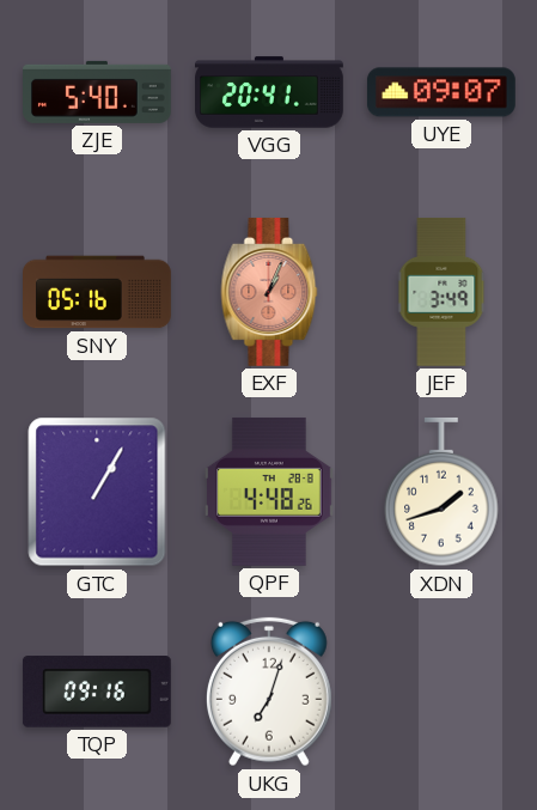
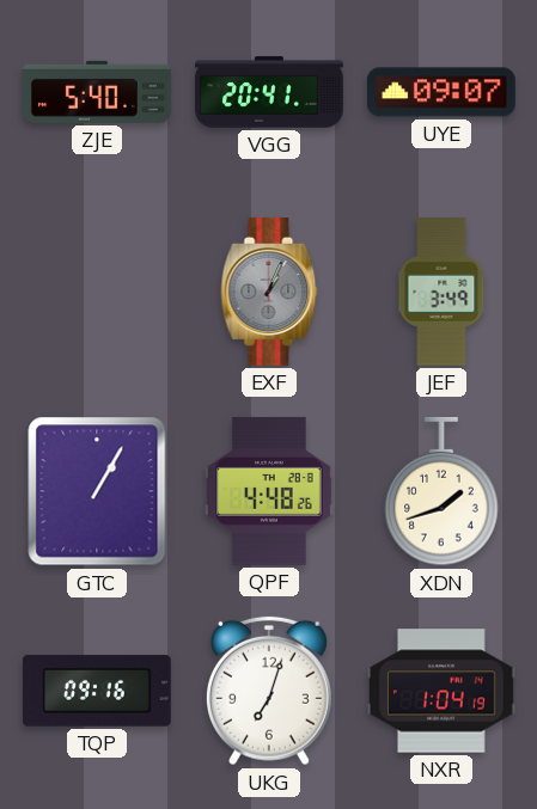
SNY: 05:16 -> none
EXF dial: salmon -> grey
NXR: none -> 1:04
